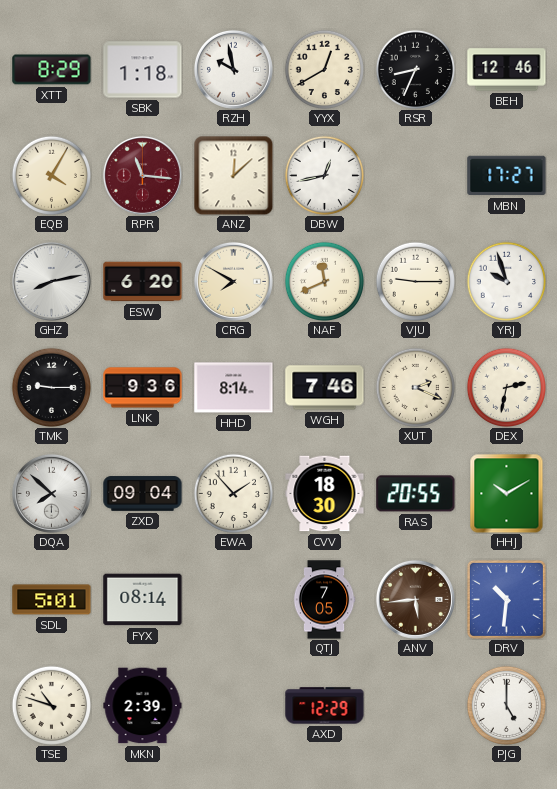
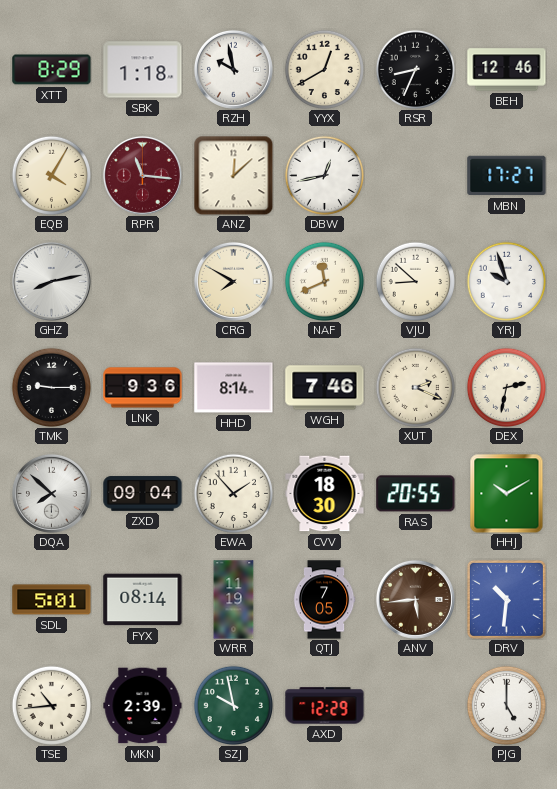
ESW: 6:20 -> none
VJU: 9:15 -> 8:52
WRR: none -> 11:19
TSE: 10:48 -> 10:44
SZJ: none -> 9:58
